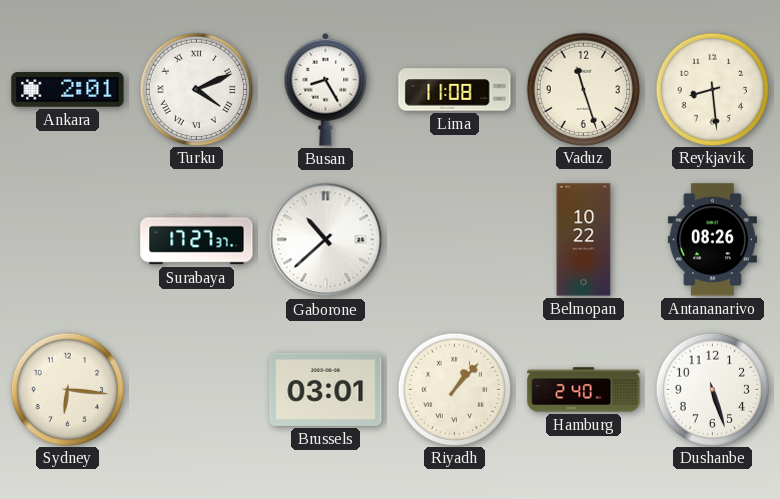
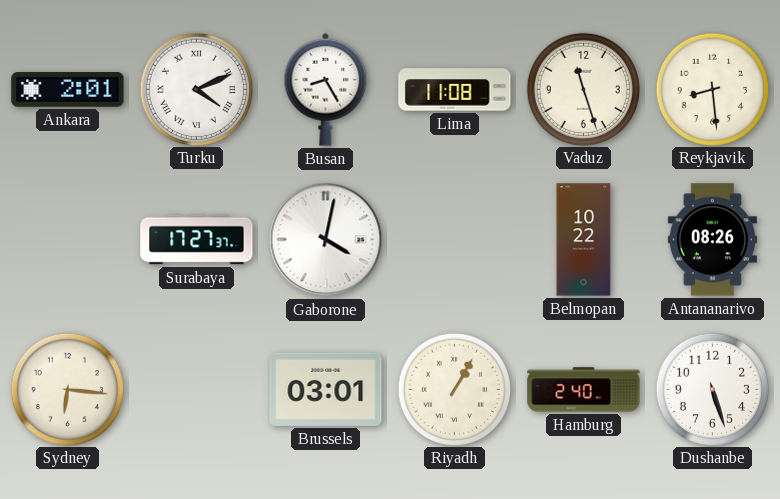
Gaborone: 10:38 -> 4:02
Riyadh: 1:07 -> 1:05
